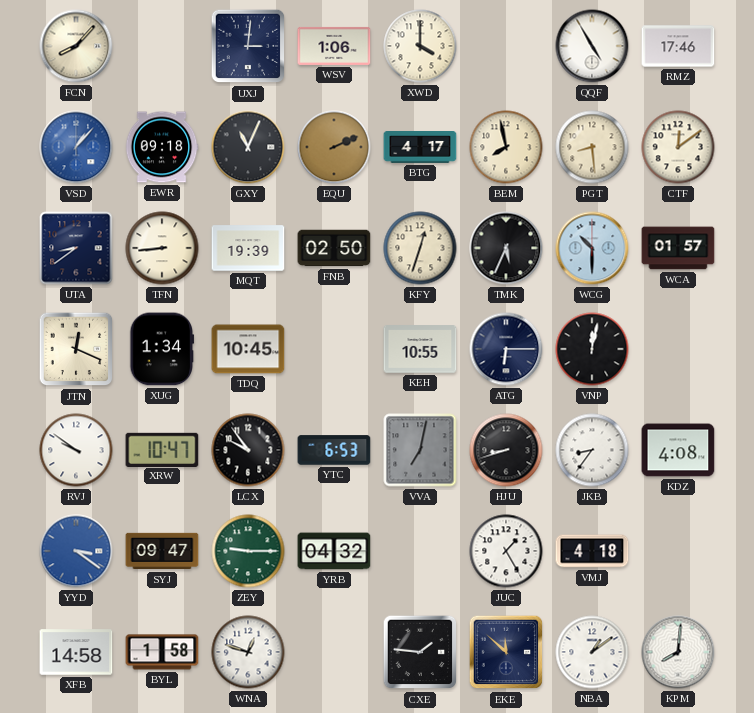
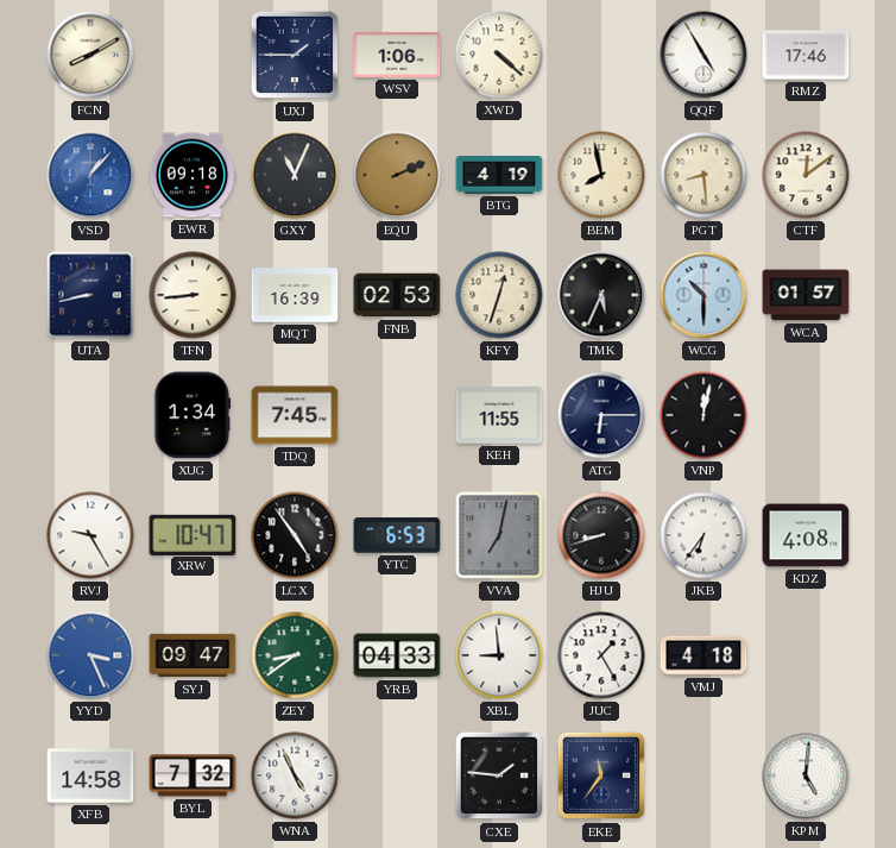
FCN: 8:07 -> 8:10
UXJ: 3:01 -> 1:45
XWD: 4:00 -> 4:22
BTG: 4:17 -> 4:19
UTA: 8:39 -> 8:43
MQT: 19:39 -> 16:39
FNB: 02:50 -> 02:53
JTN: 12:19 -> none
TDQ: 10:45 -> 7:45
KEH: 10:55 -> 11:55
RVJ: 9:51 -> 9:25
LCX: 9:54 -> 4:54
JKB: 8:36 -> 6:36
YYD: 3:21 -> 3:26
ZEY: 9:15 -> 8:39
YRB: 04:32 -> 04:33
XBL: none -> 8:59
BYL: 1:58 -> 7:32
WNA: 12:48 -> 4:56
EKE: 11:52 -> 11:36
NBA: 1:09 -> none
KPM: 8:01 -> 5:01
